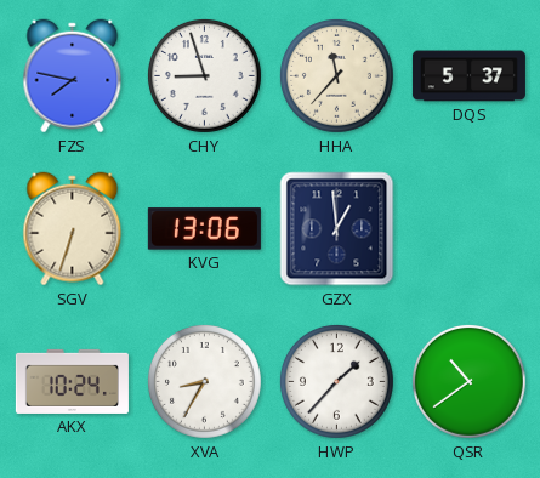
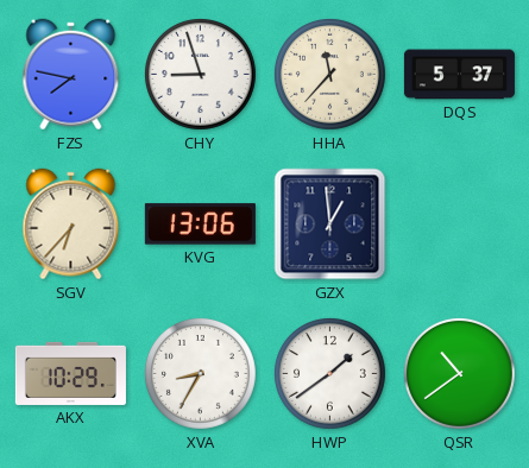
SGV: 6:33 -> 6:37
AKX: 10:24 -> 10:29
HWP: 1:37 -> 1:39
